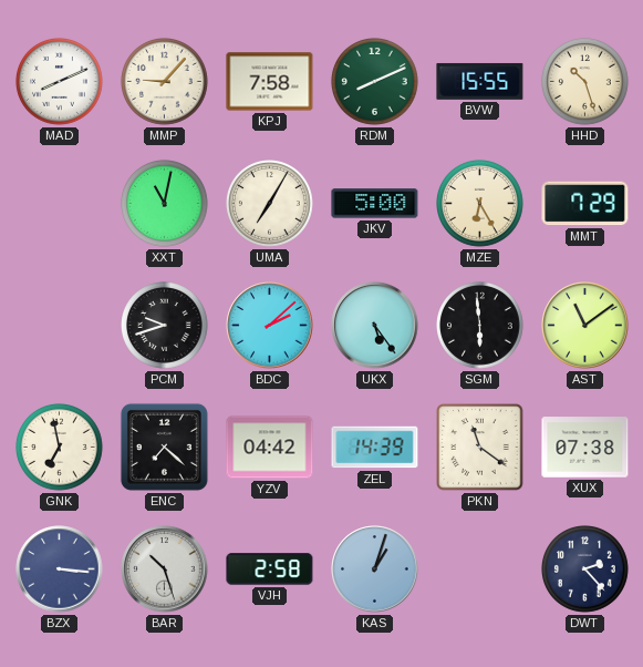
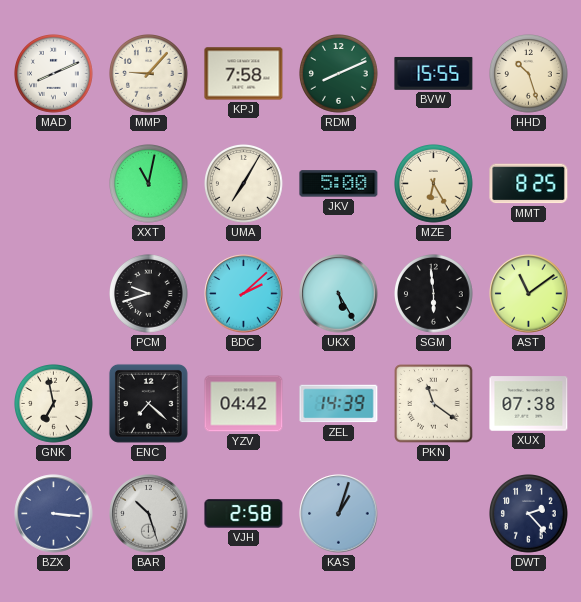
MMT: 7:29 -> 8:25
UKX: 5:24 -> 5:25
